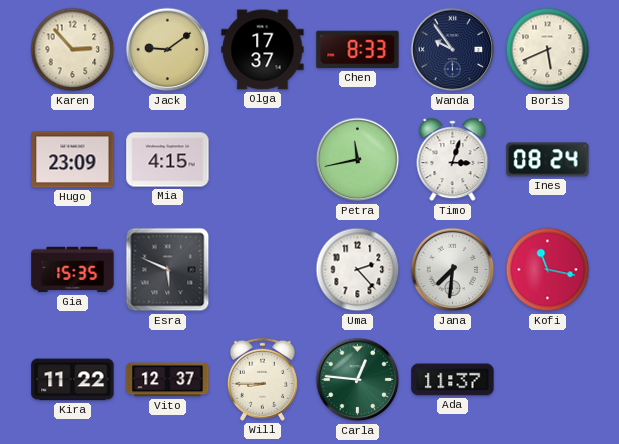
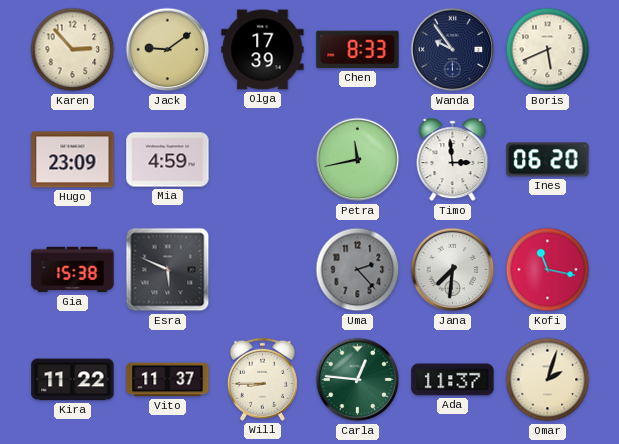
Olga: 17:37 -> 17:39
Mia: 4:15 -> 4:59
Timo: 3:03 -> 2:59
Ines: 08:24 -> 06:20
Gia: 15:35 -> 15:38
Uma dial: white -> grey
Vito: 12:37 -> 11:37
Omar: none -> 2:03
